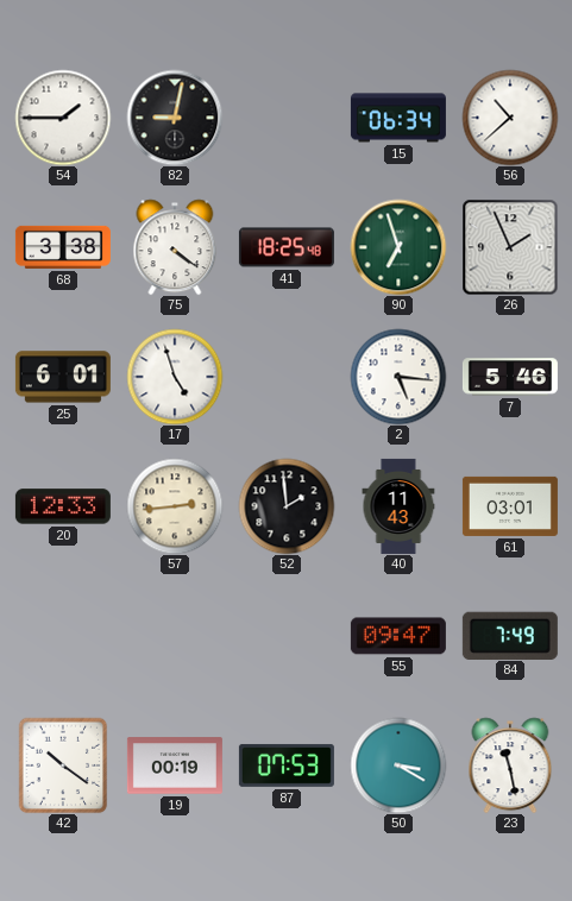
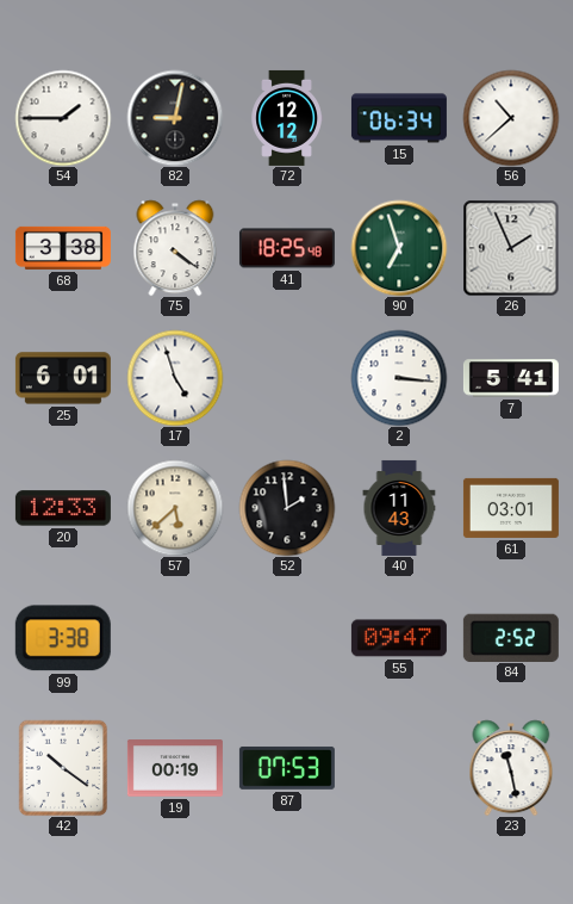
72: none -> 12:12
2: 5:16 -> 3:16
7: 5:46 -> 5:41
57: 2:44 -> 5:38
99: none -> 3:38
84: 7:49 -> 2:52
50: 3:20 -> none
